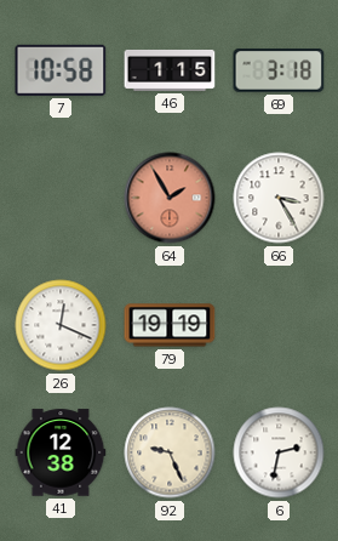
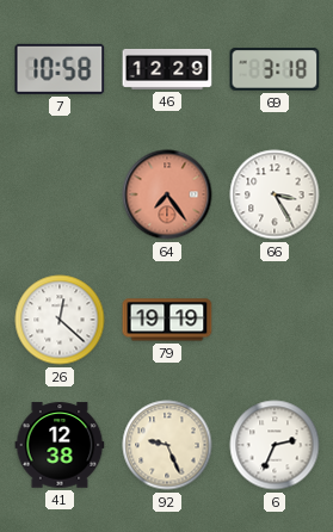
46: 1:15 -> 12:29
64: 1:55 -> 7:24
26: 12:19 -> 12:22
6: 2:32 -> 2:34
